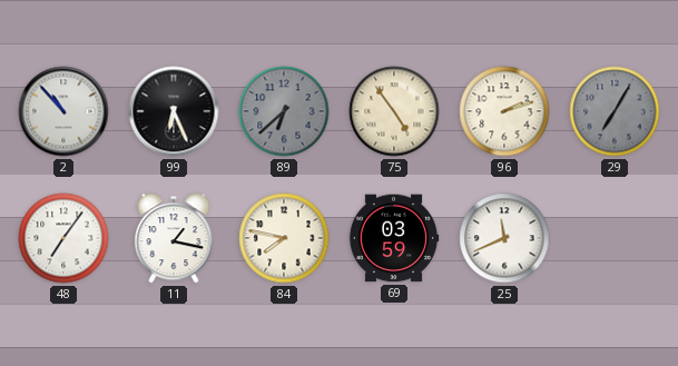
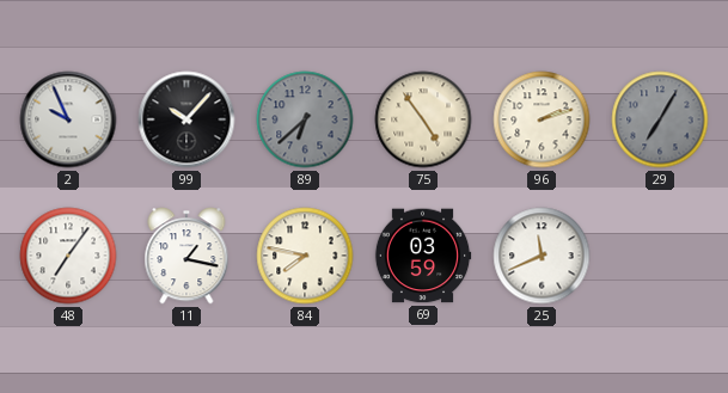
2: 10:53 -> 9:56
99: 6:26 -> 10:07
